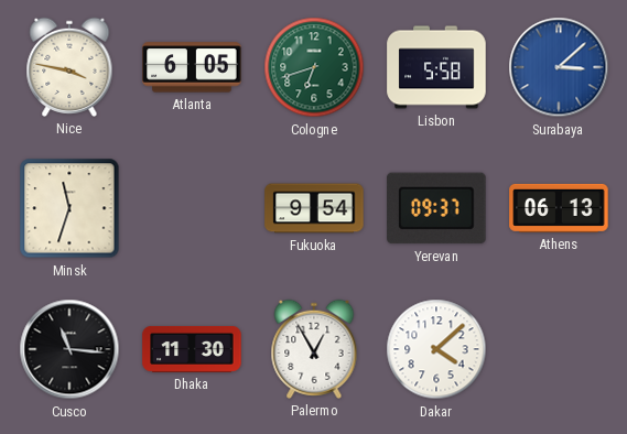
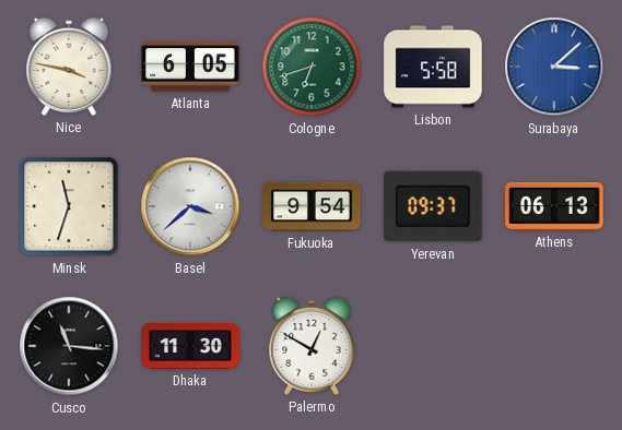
Basel: none -> 3:38
Palermo: 12:55 -> 12:50
Dakar: 4:08 -> none
